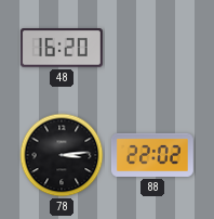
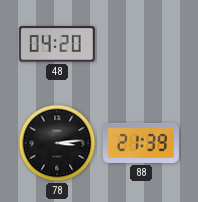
48: 16:20 -> 04:20
88: 22:02 -> 21:39
